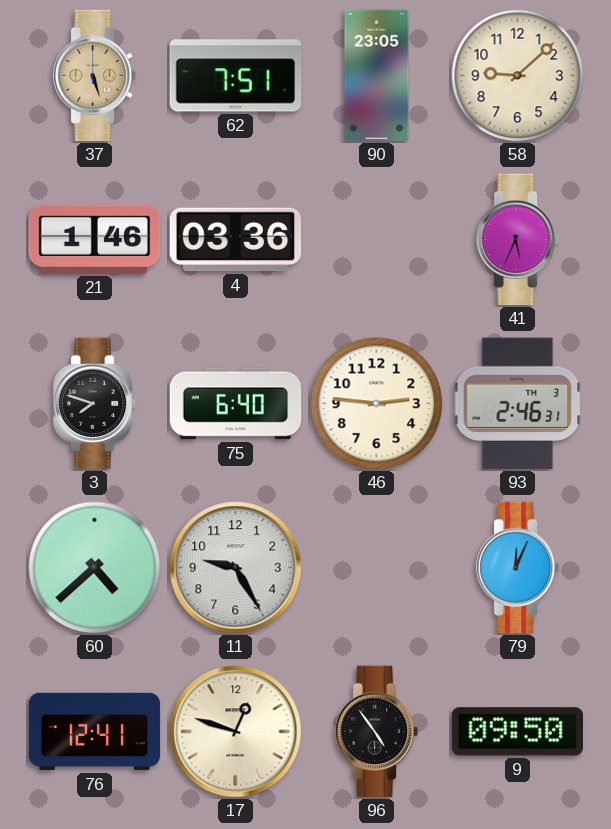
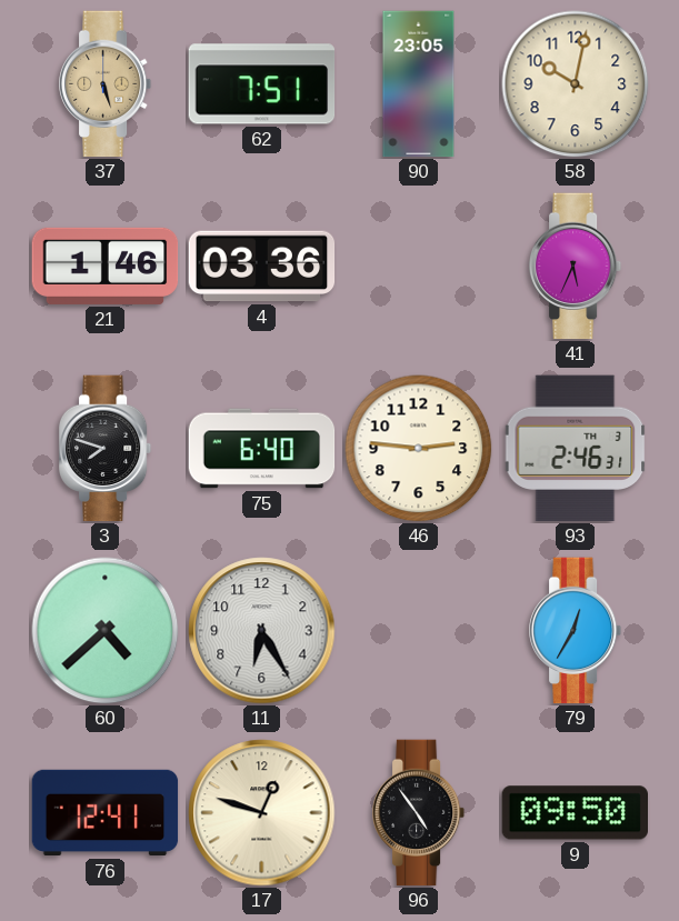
58: 9:08 -> 10:02
11: 9:25 -> 6:25
79: 12:04 -> 12:35
